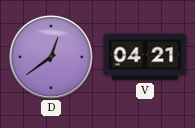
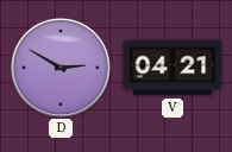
D: 12:39 -> 2:50
